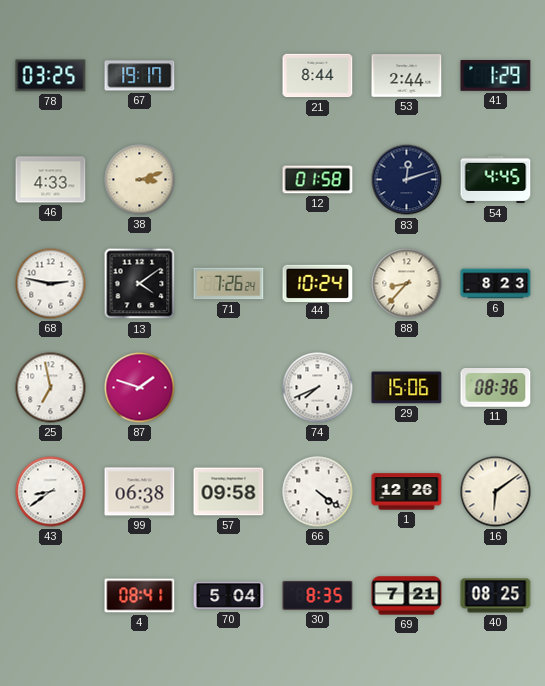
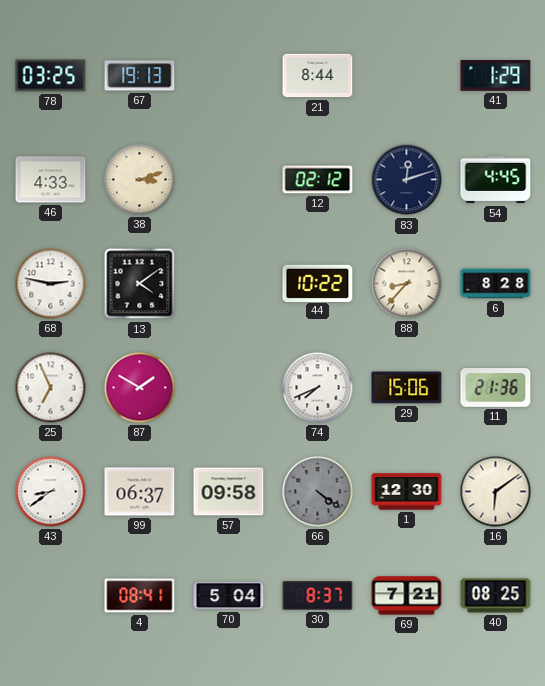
67: 19:17 -> 19:13
53: 2:44 -> none
12: 01:58 -> 02:12
71: 7:26 -> none
44: 10:24 -> 10:22
6: 8:23 -> 8:28
25: 6:58 -> 6:56
87: 1:48 -> 1:50
11: 08:36 -> 21:36
99: 06:38 -> 06:37
66 dial: white -> grey
1: 12:26 -> 12:30
30: 8:35 -> 8:37
